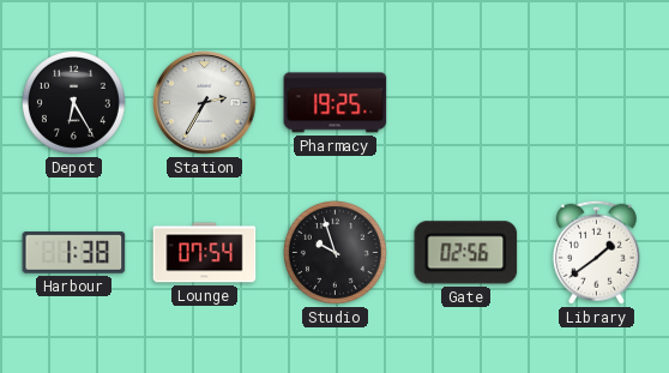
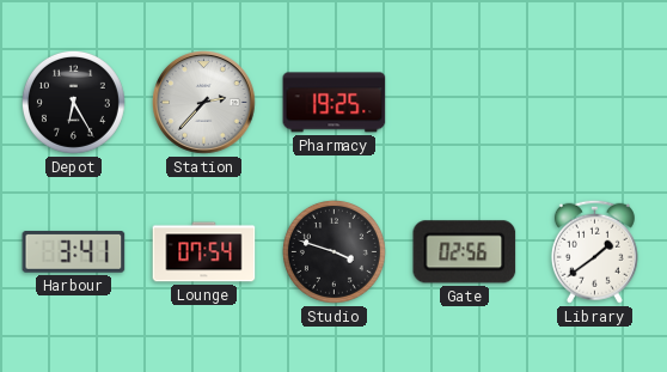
Station: 2:35 -> 2:37
Harbour: 1:38 -> 3:41
Studio: 9:57 -> 3:48
